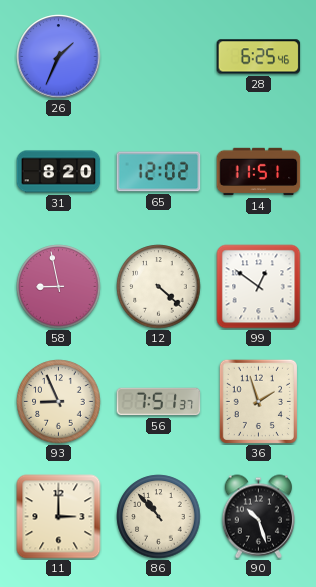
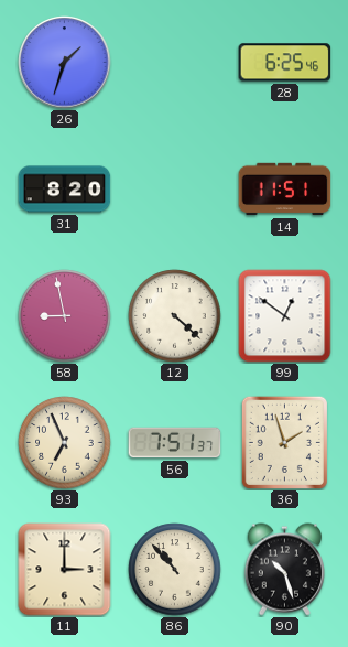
26: 1:34 -> 1:33
65: 12:02 -> none
93: 8:56 -> 6:56
